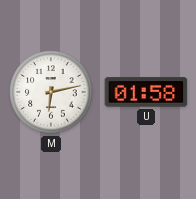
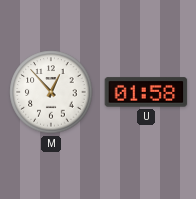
M: 6:13 -> 12:53
